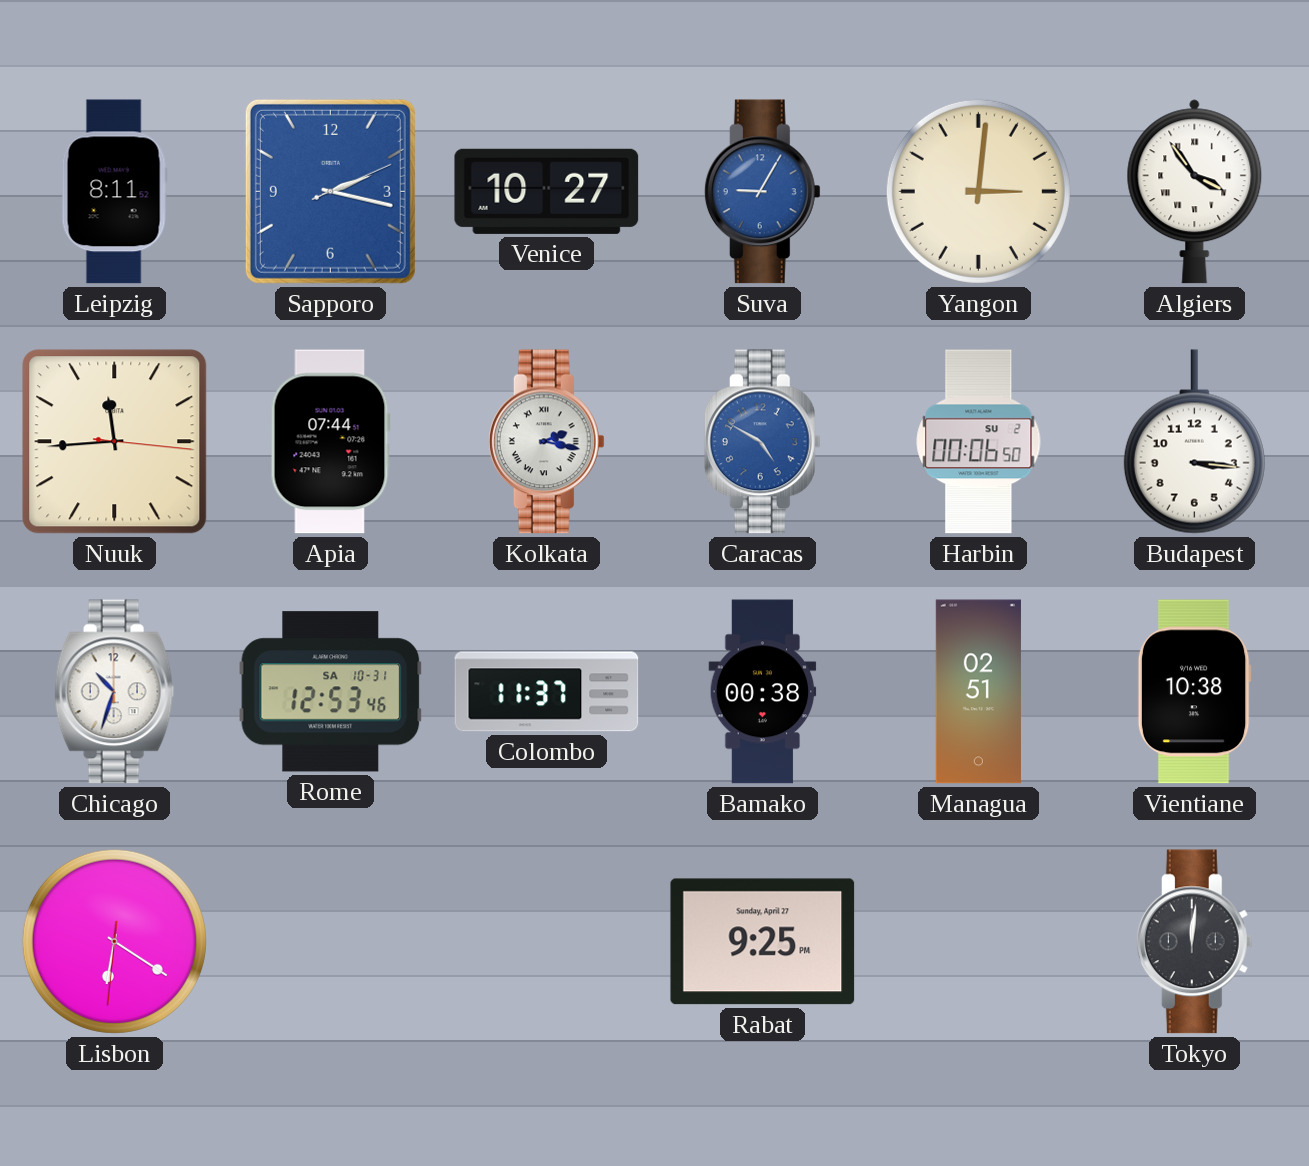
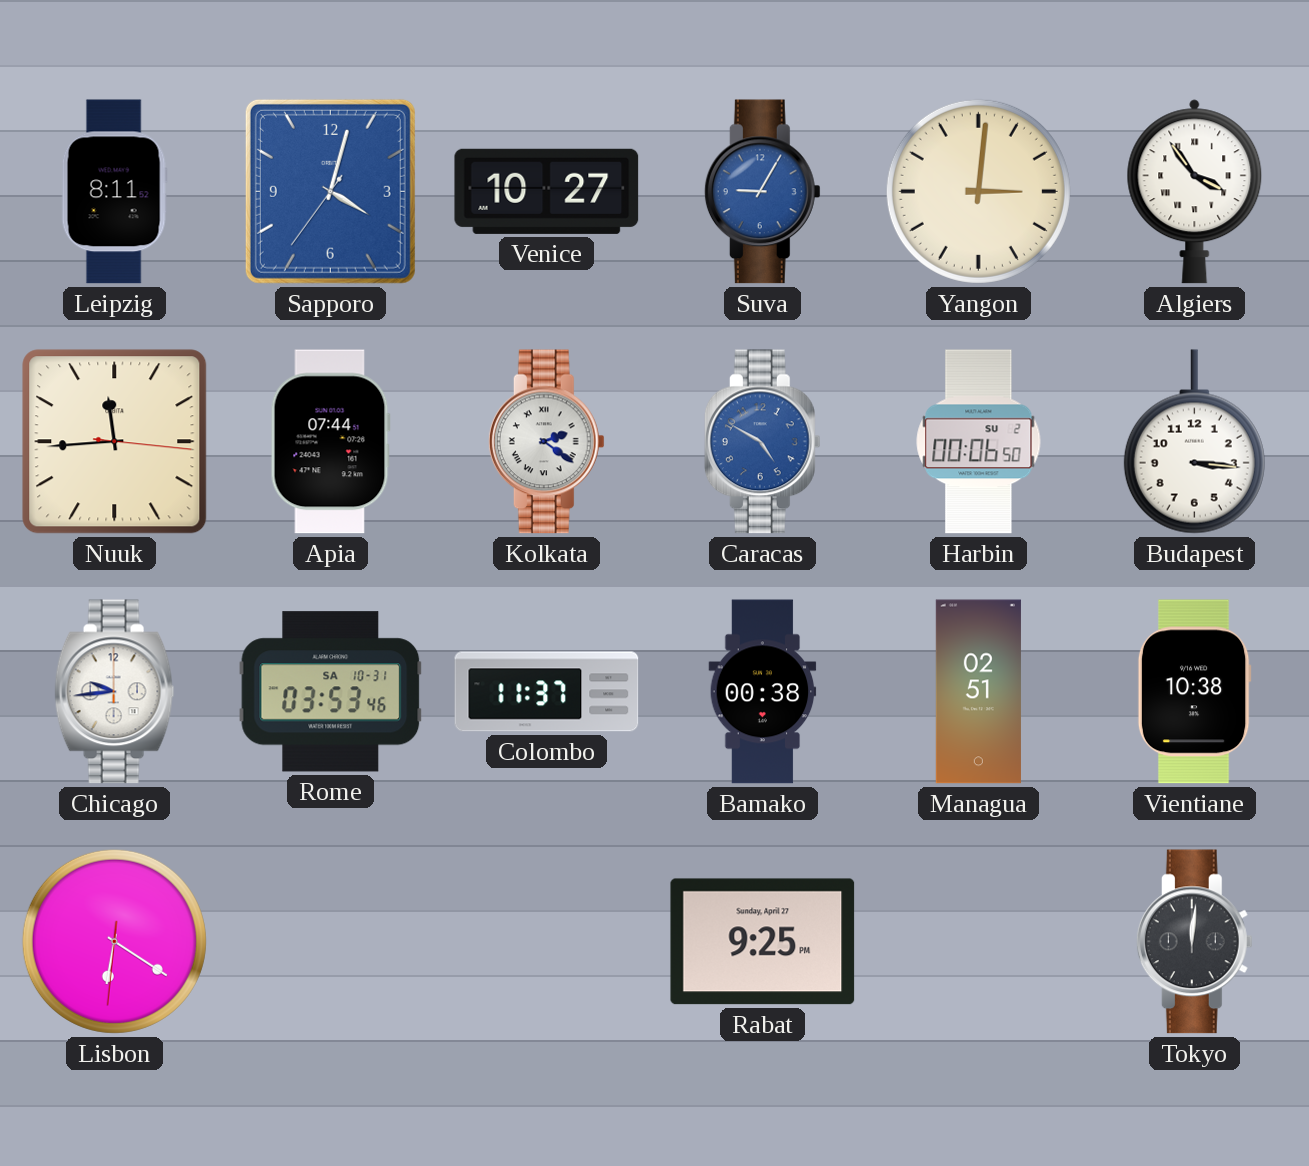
Sapporo: 2:17 -> 4:02
Kolkata: 2:17 -> 2:21
Chicago: 10:33 -> 9:44
Rome: 12:53 -> 03:53
